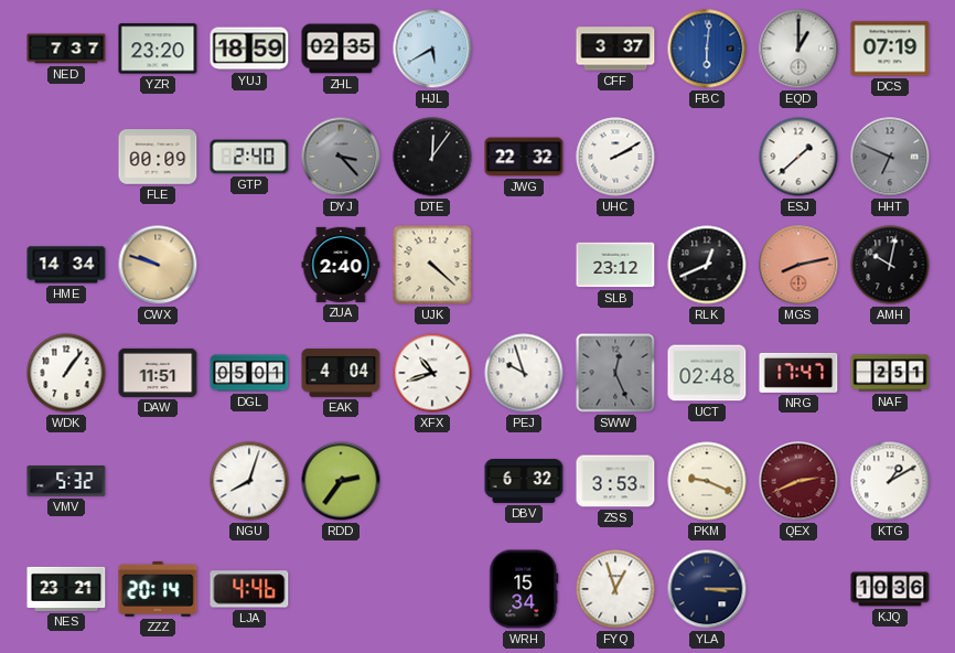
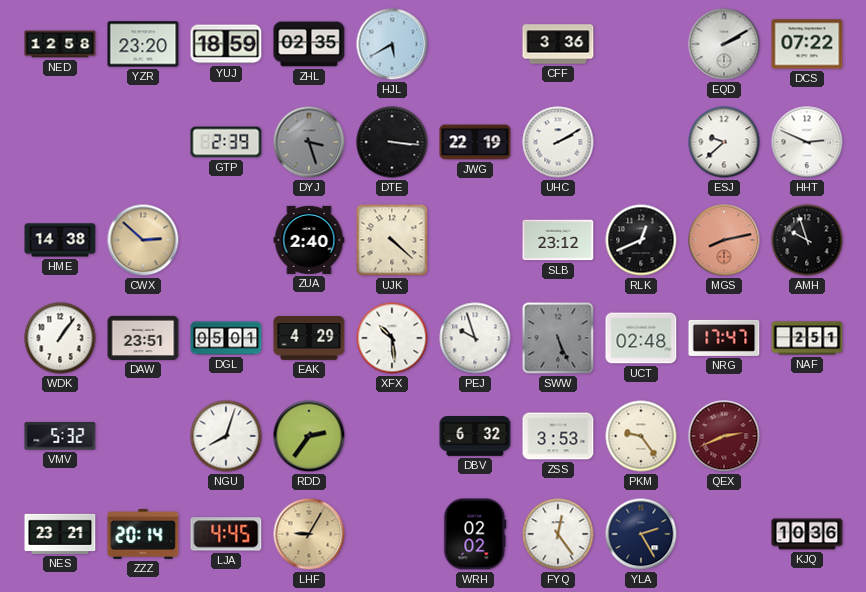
NED: 7:37 -> 12:58
CFF: 3:37 -> 3:36
FBC: 6:01 -> none
EQD: 1:00 -> 2:10
DCS: 07:19 -> 07:22
FLE: 00:09 -> none
GTP: 2:40 -> 2:39
DYJ: 3:23 -> 3:27
DTE: 12:06 -> 3:16
JWG: 22:32 -> 22:19
ESJ: 1:38 -> 9:38
HHT: 6:49 -> 2:49
HHT dial: grey -> white
HME: 14:34 -> 14:38
CWX: 9:48 -> 2:52
AMH: 10:02 -> 9:57
DAW: 11:51 -> 23:51
EAK: 4:04 -> 4:29
XFX: 10:42 -> 10:29
SWW: 12:26 -> 5:26
PKM: 9:19 -> 9:24
KTG: 1:10 -> none
LJA: 4:46 -> 4:45
LHF: none -> 9:05
WRH: 15:34 -> 02:02
FYQ: 12:57 -> 12:24
YLA: 3:15 -> 2:25
